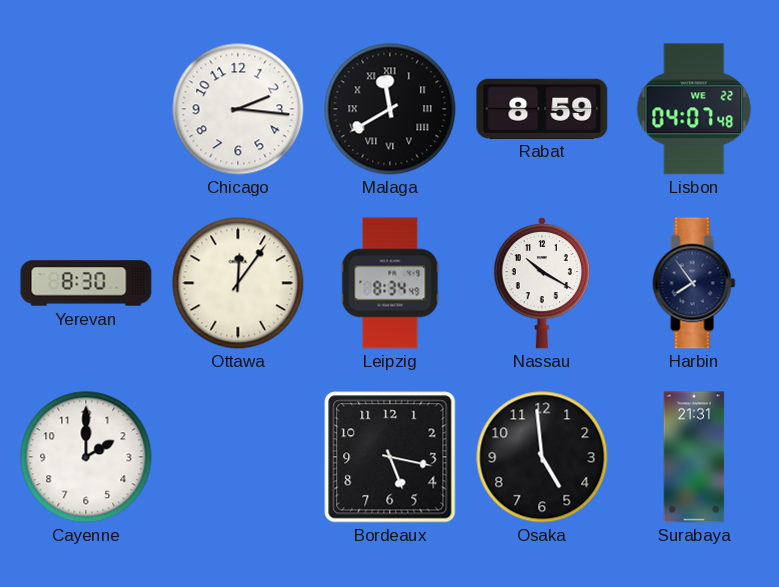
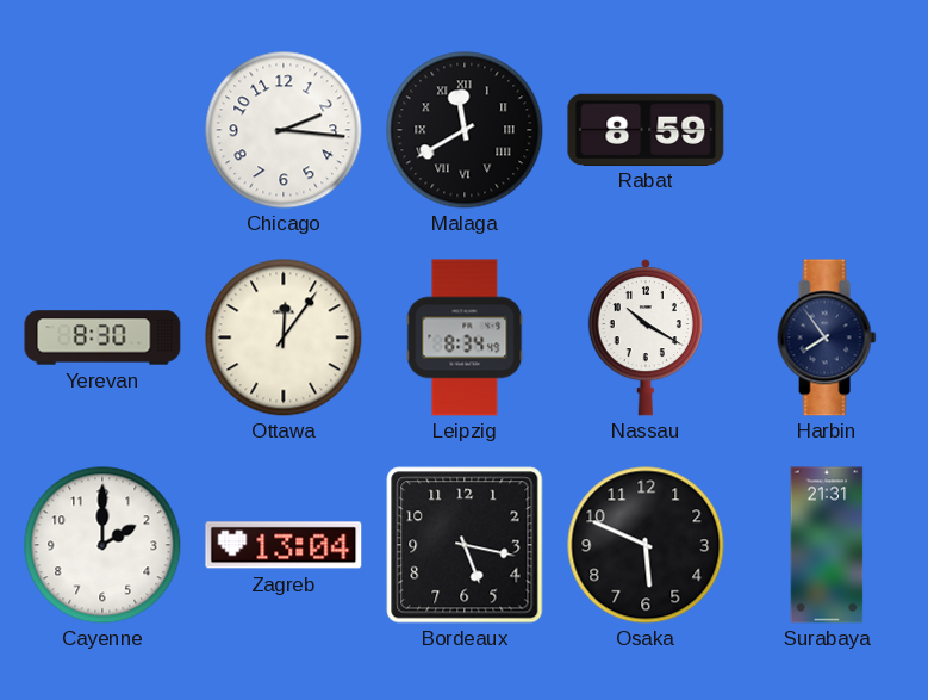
Lisbon: 04:07 -> none
Zagreb: none -> 13:04
Osaka: 4:59 -> 5:49
